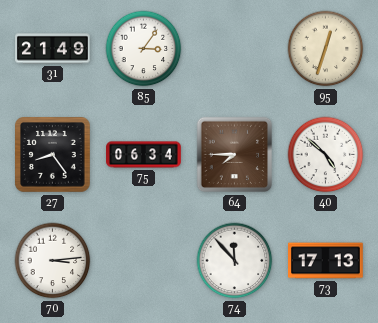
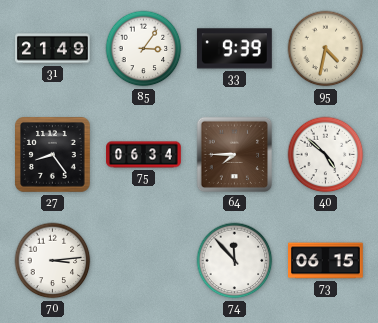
33: none -> 9:39
95: 12:33 -> 4:32
73: 17:13 -> 06:15
